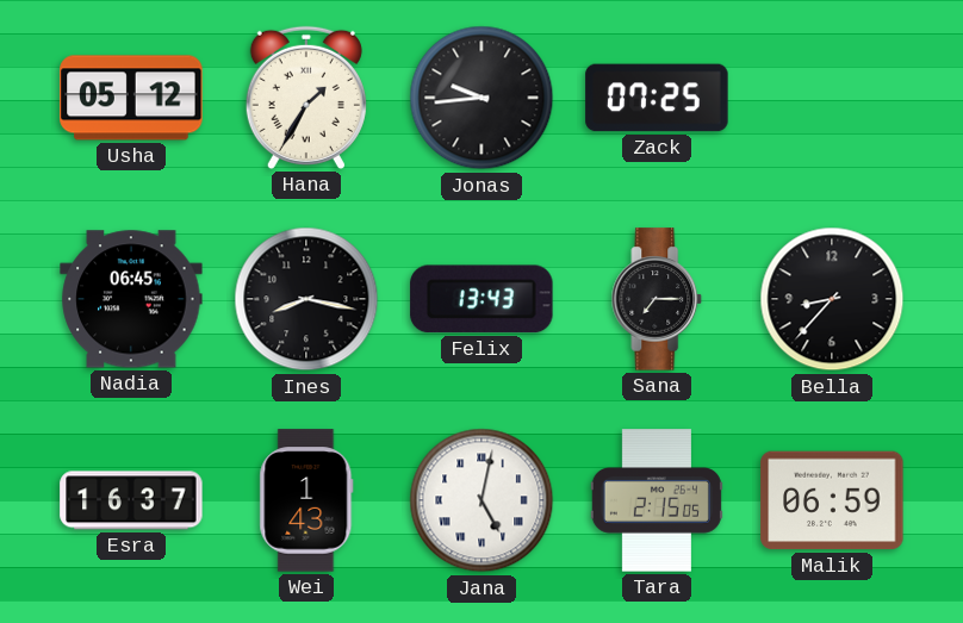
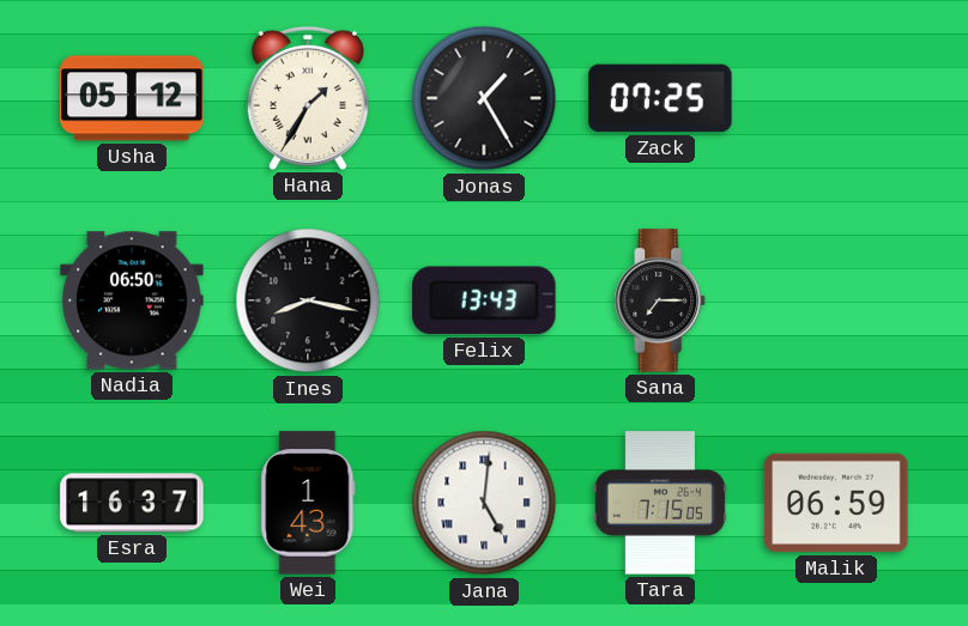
Jonas: 9:44 -> 1:25
Nadia: 06:45 -> 06:50
Bella: 8:37 -> none
Jana: 5:02 -> 5:01
Tara: 2:15 -> 7:15
